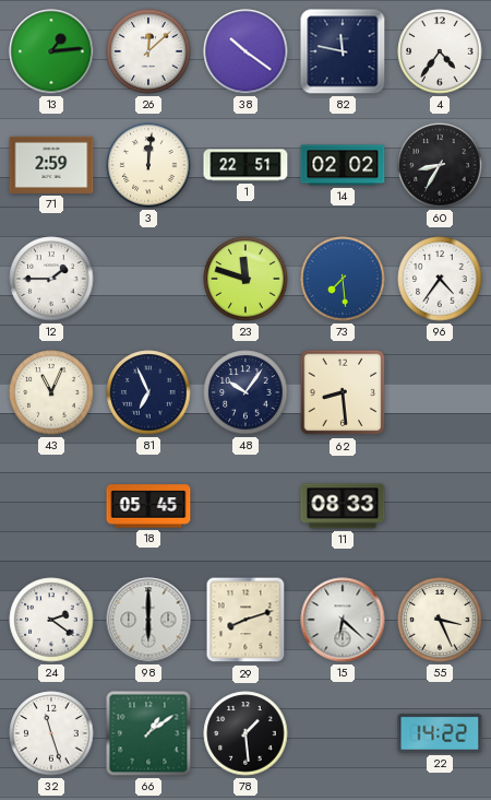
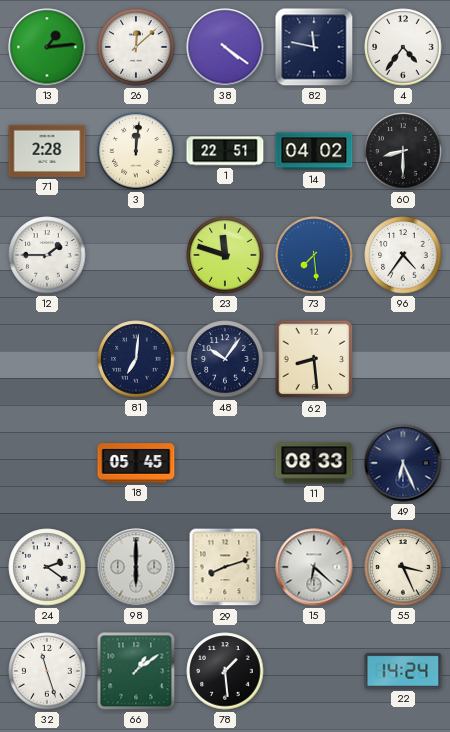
38: 10:21 -> 4:21
71: 2:59 -> 2:28
14: 02:02 -> 04:02
60: 8:35 -> 8:30
43: 11:04 -> none
81: 6:56 -> 7:01
49: none -> 6:26
22: 14:22 -> 14:24
